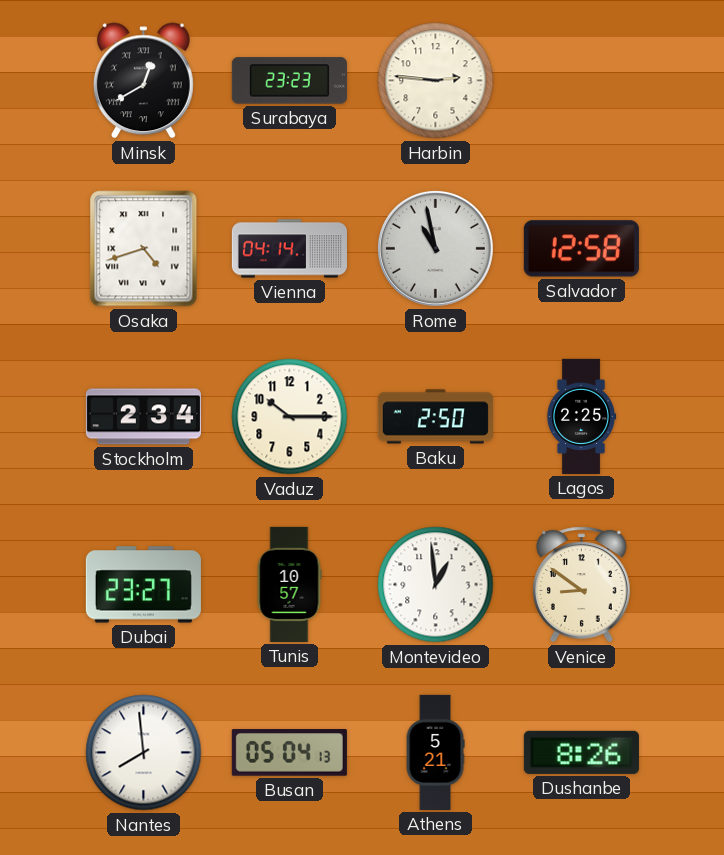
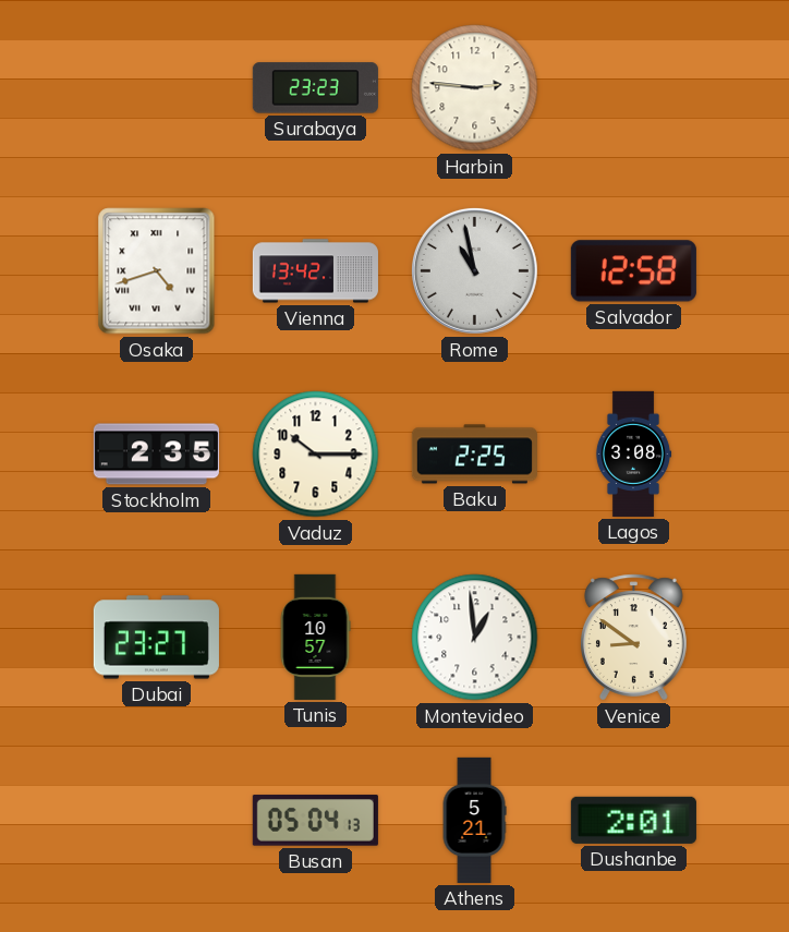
Minsk: 12:40 -> none
Vienna: 04:14 -> 13:42
Stockholm: 2:34 -> 2:35
Baku: 2:50 -> 2:25
Lagos: 2:25 -> 3:08
Nantes: 7:59 -> none
Dushanbe: 8:26 -> 2:01
